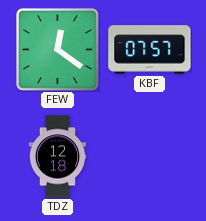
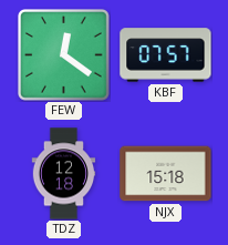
NJX: none -> 15:18
